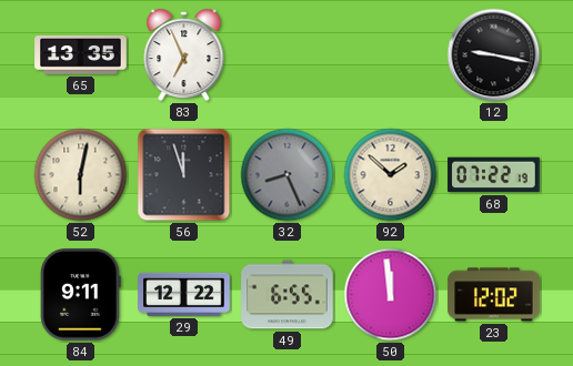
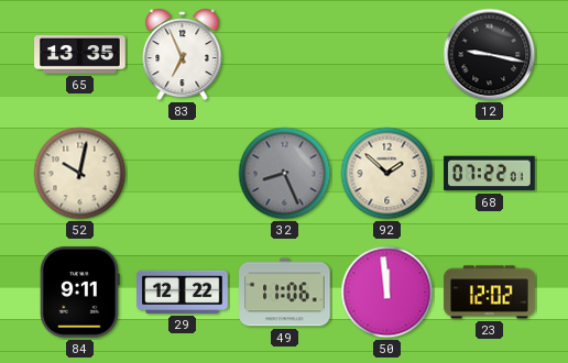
52: 6:02 -> 10:02
56: 11:57 -> none
68: 07:22:19 -> 07:22:01
49: 6:55 -> 11:06
